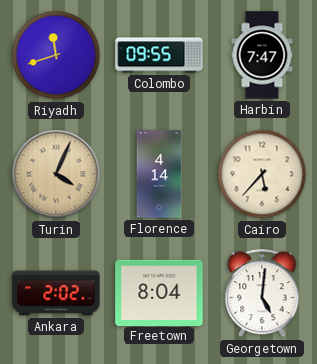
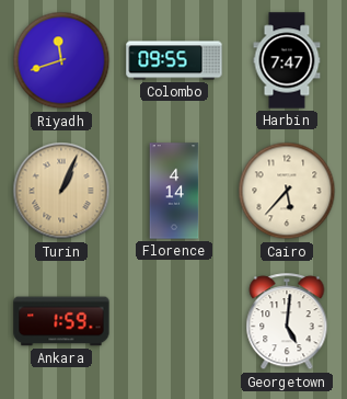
Turin: 4:04 -> 1:04
Ankara: 2:02 -> 1:59
Freetown: 8:04 -> none
